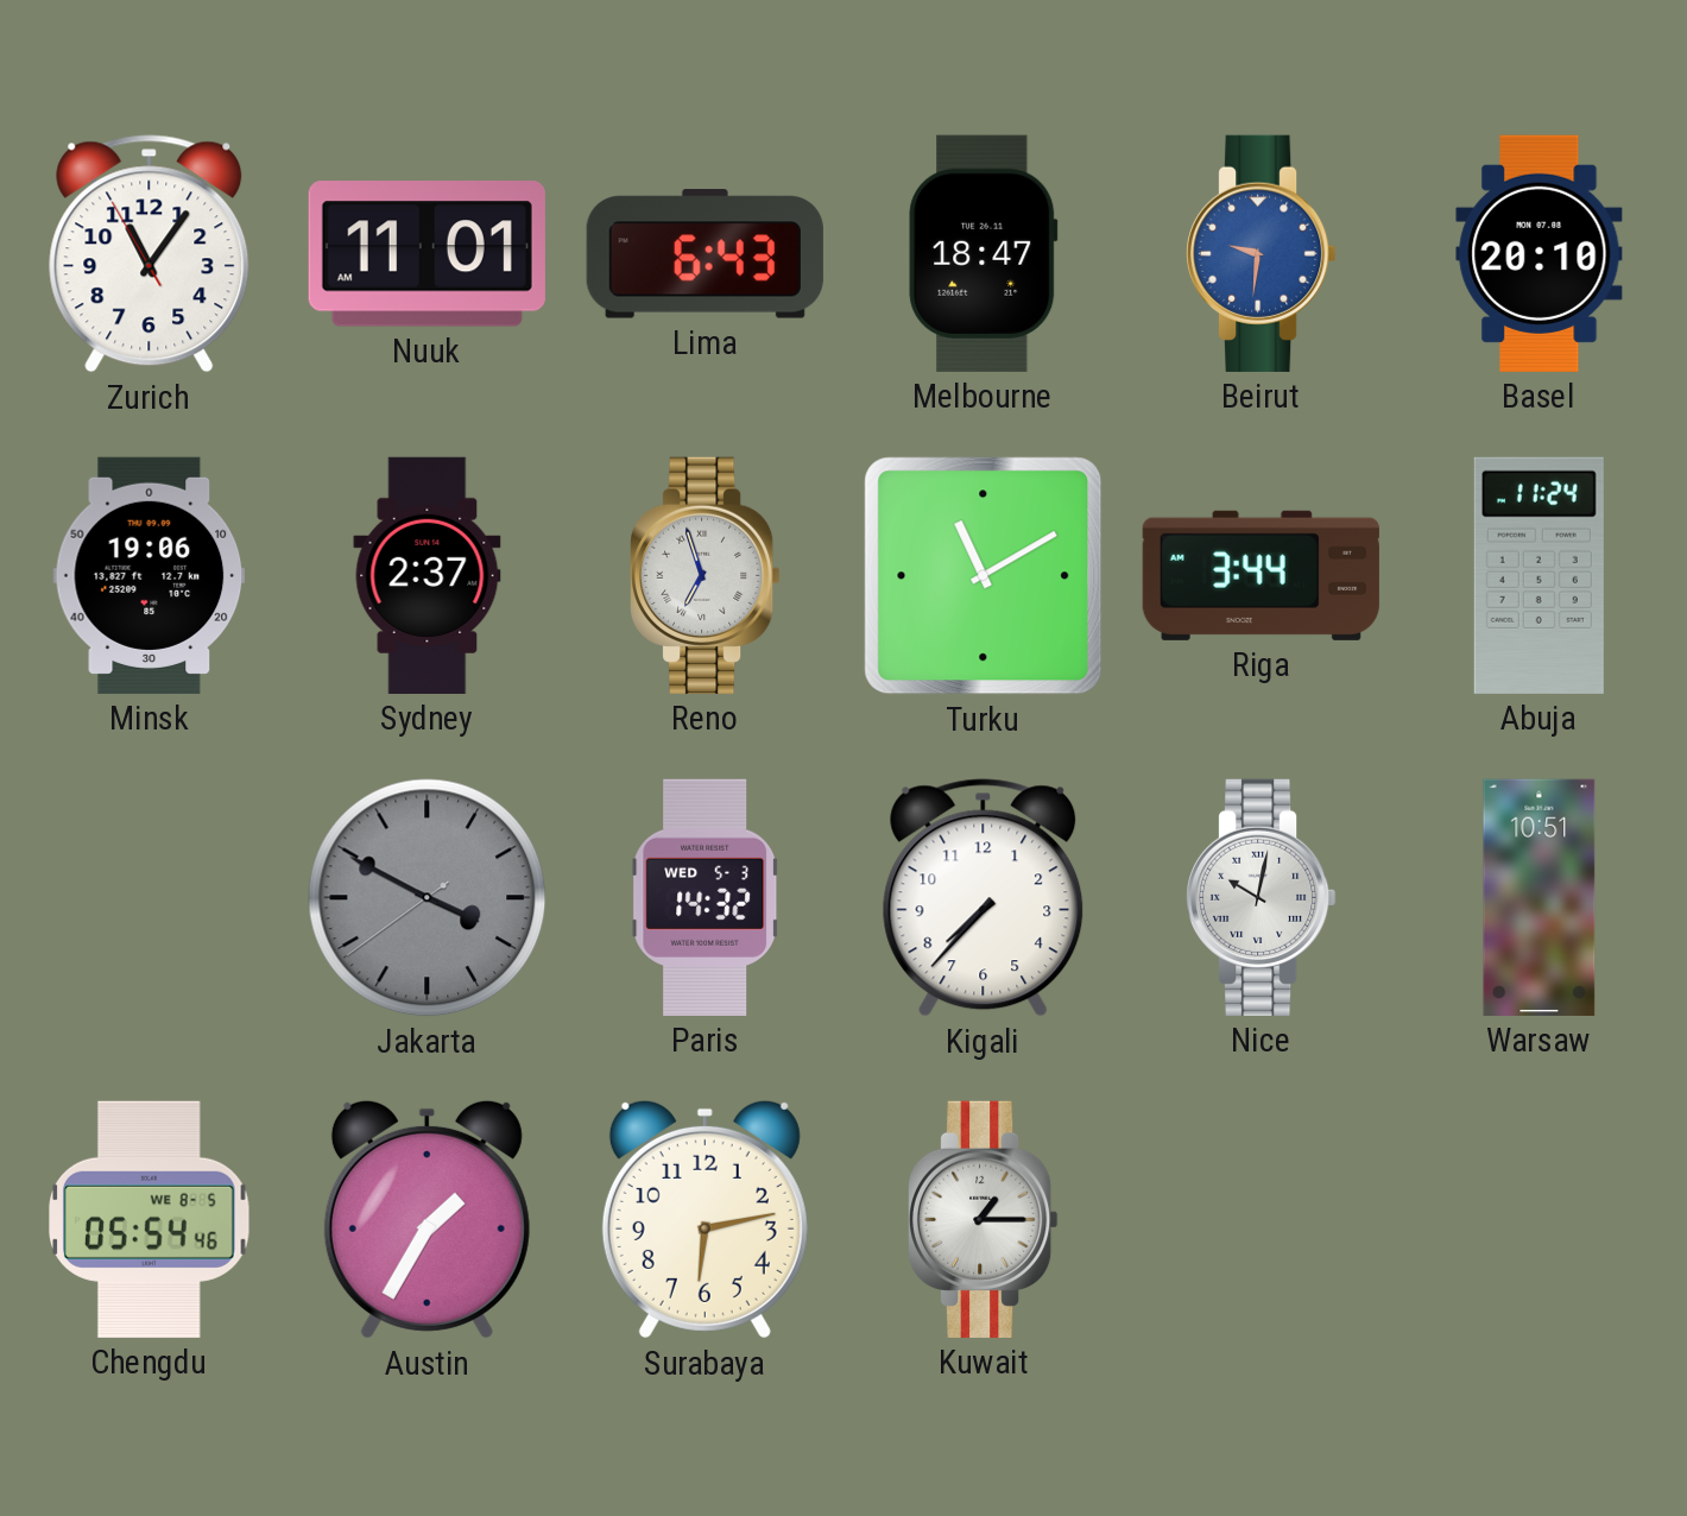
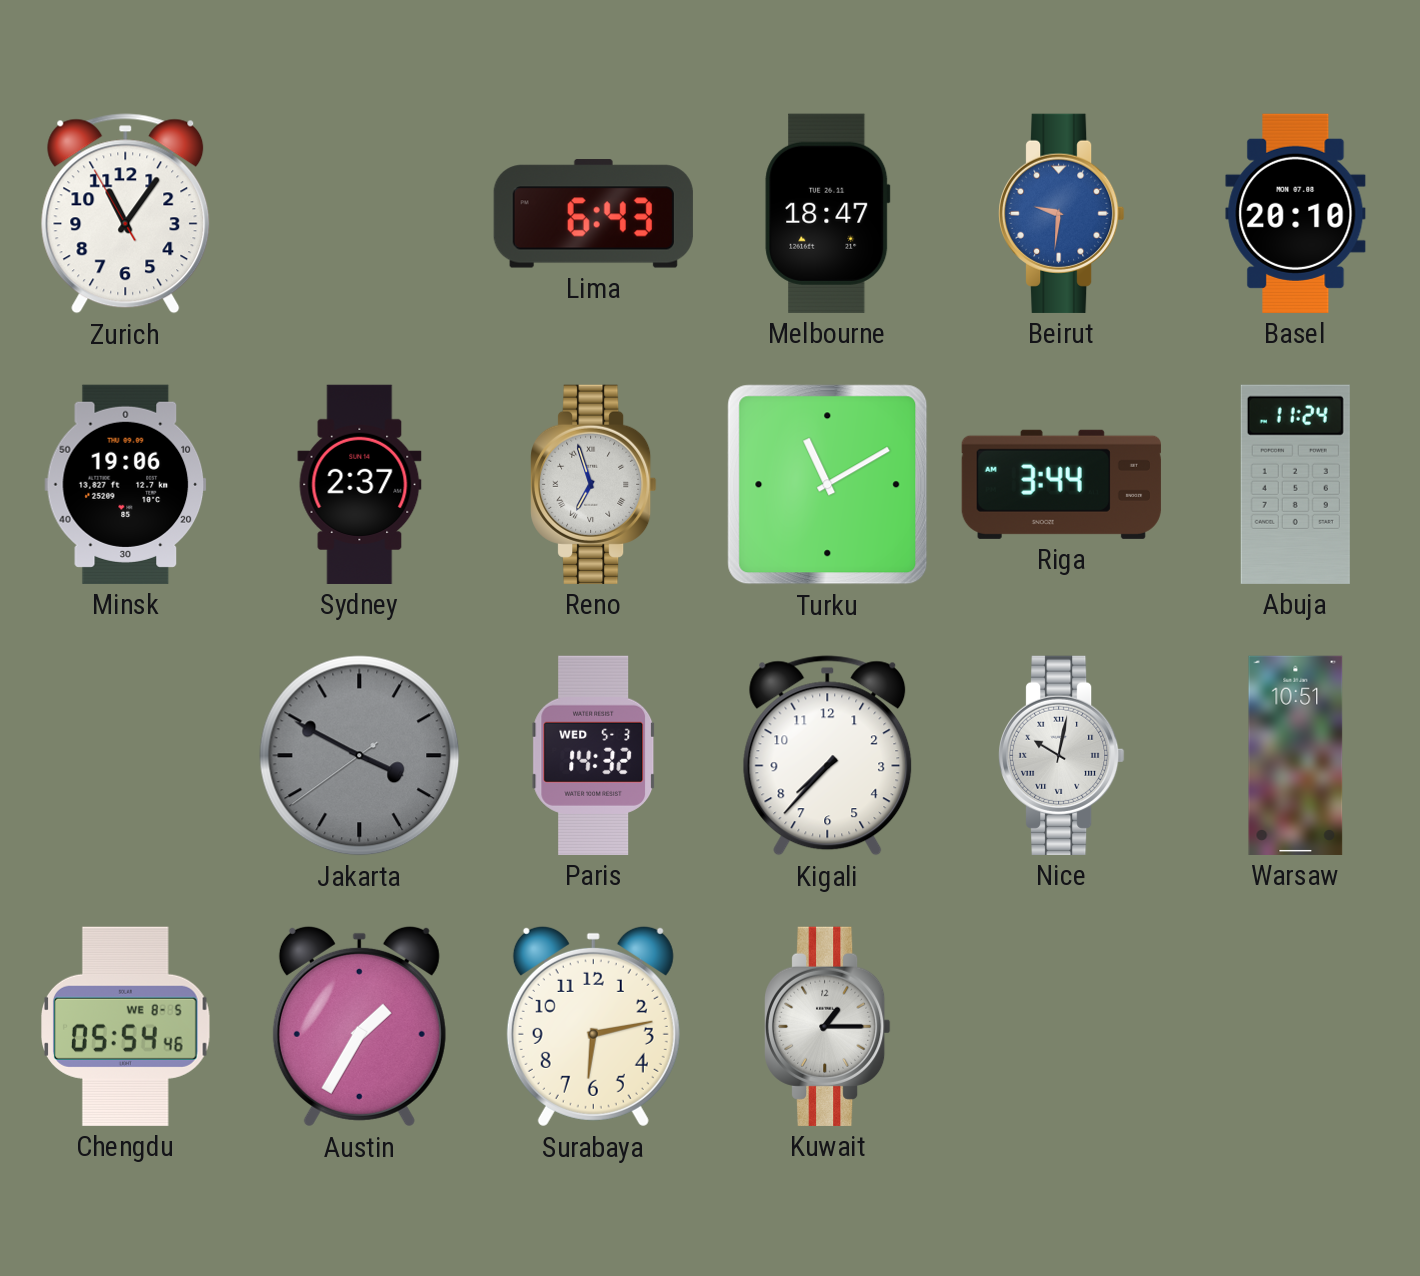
Nuuk: 11:01 -> none
